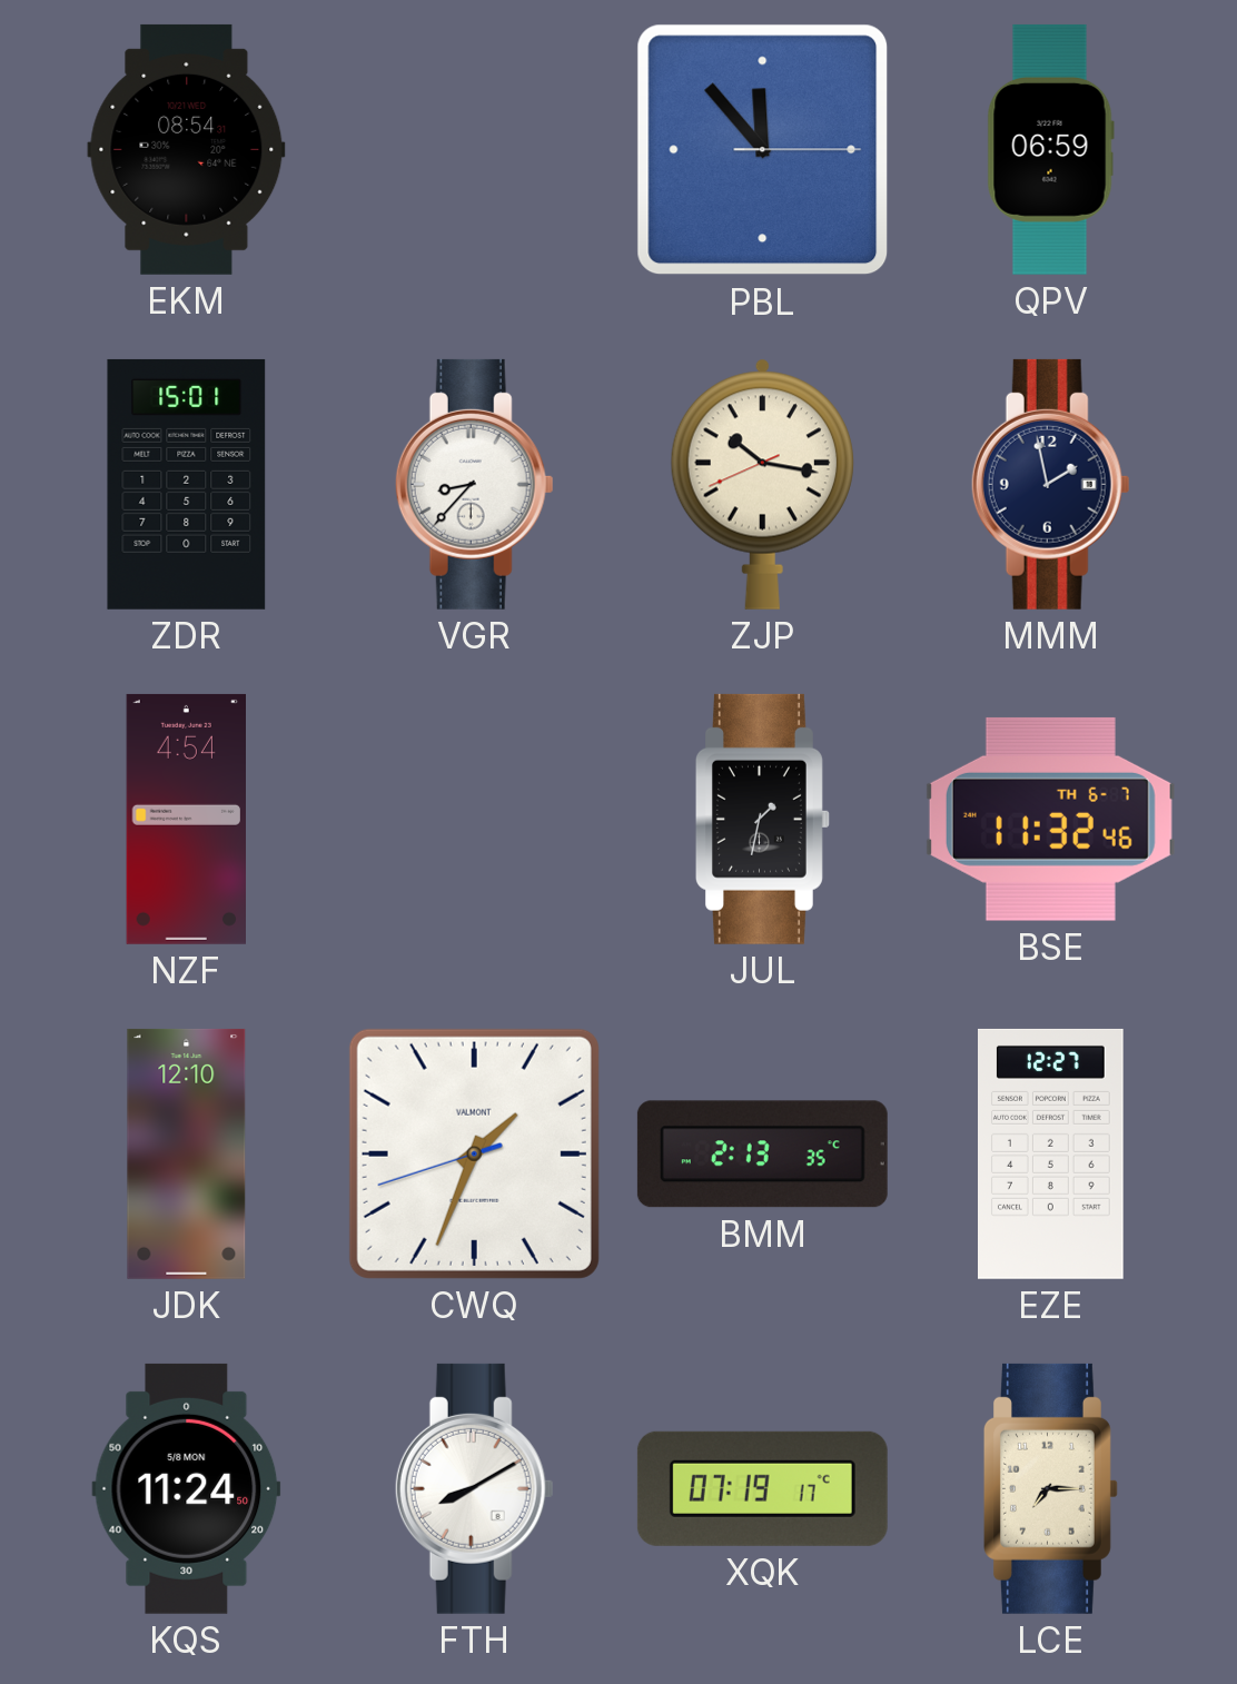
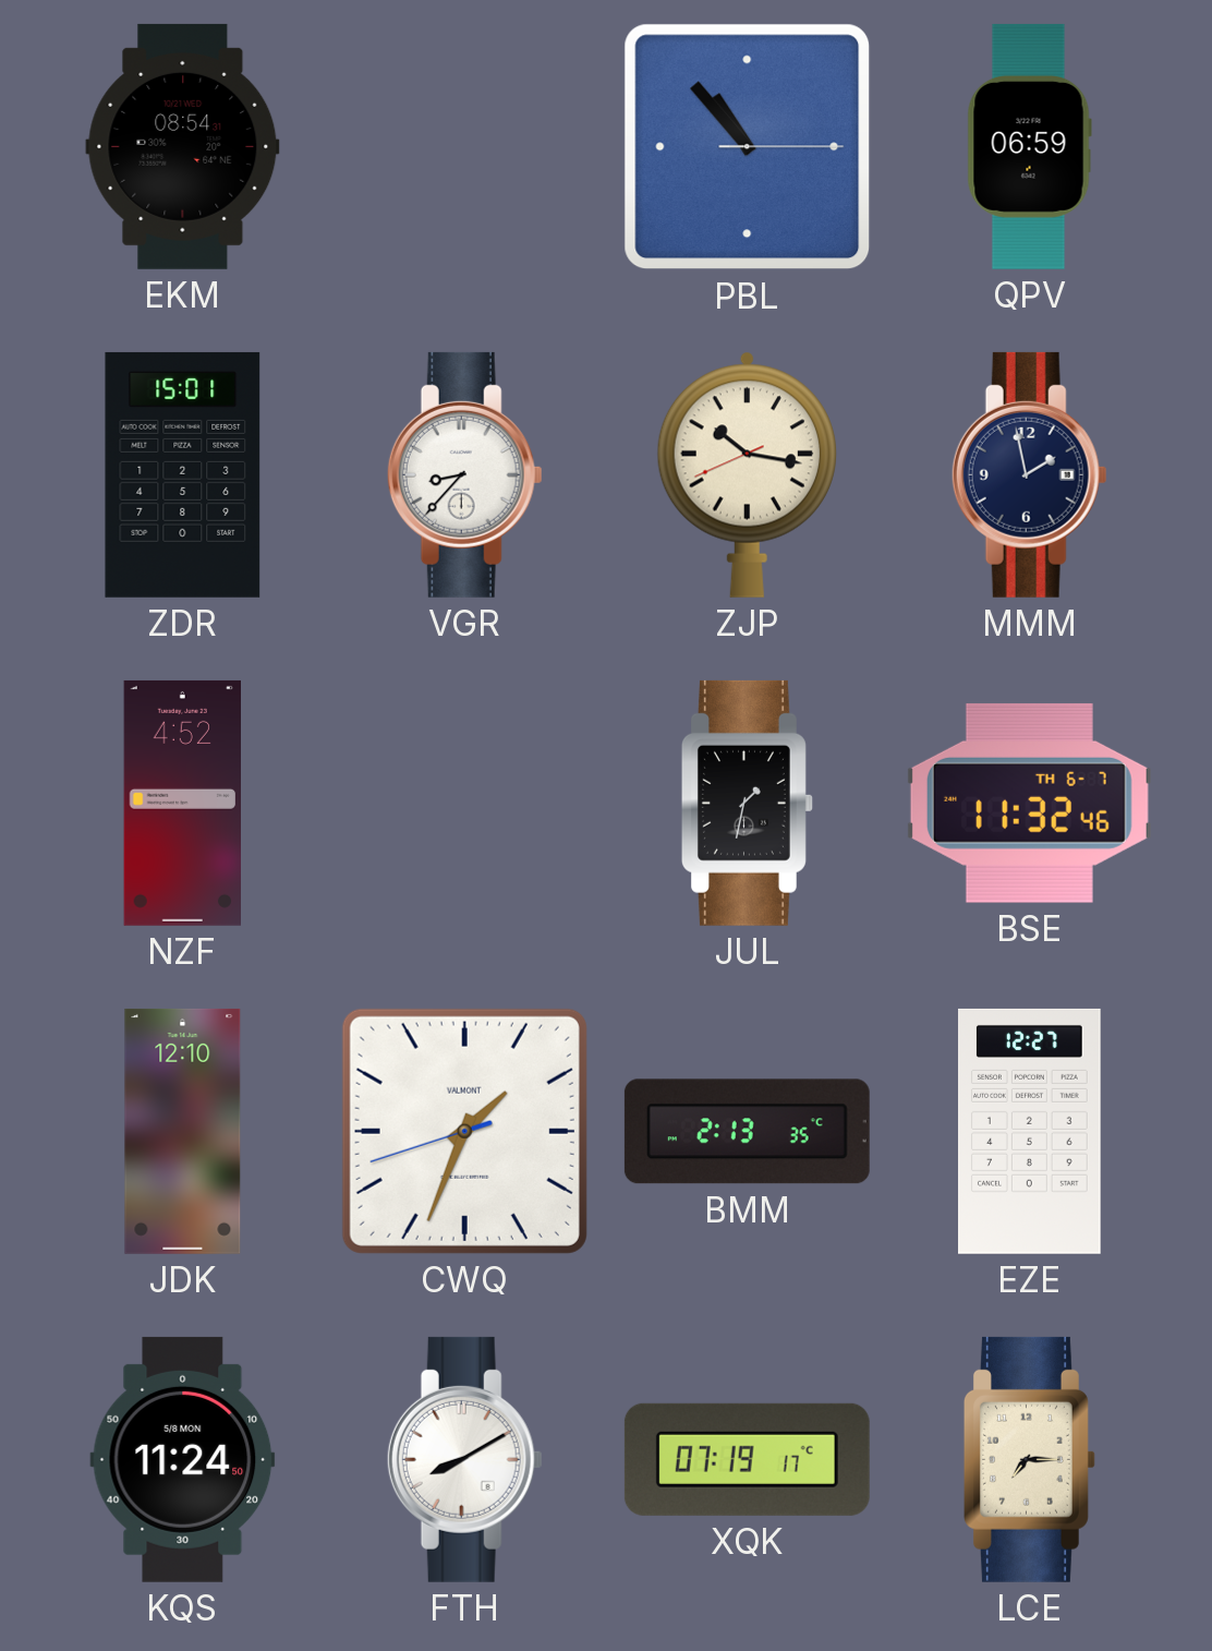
PBL: 11:53 -> 10:53
NZF: 4:54 -> 4:52
